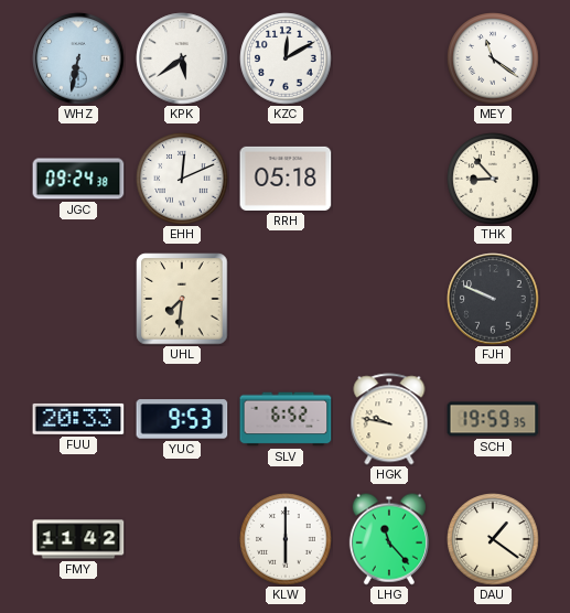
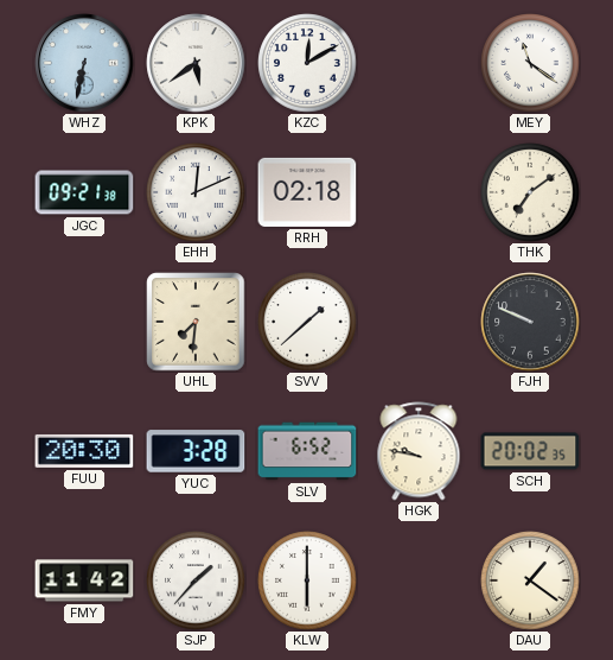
JGC: 09:24 -> 09:21
RRH: 05:18 -> 02:18
THK: 8:53 -> 7:09
SVV: none -> 1:38
FUU: 20:33 -> 20:30
YUC: 9:53 -> 3:28
SCH: 19:59 -> 20:02
SJP: none -> 1:37
LHG: 11:23 -> none
